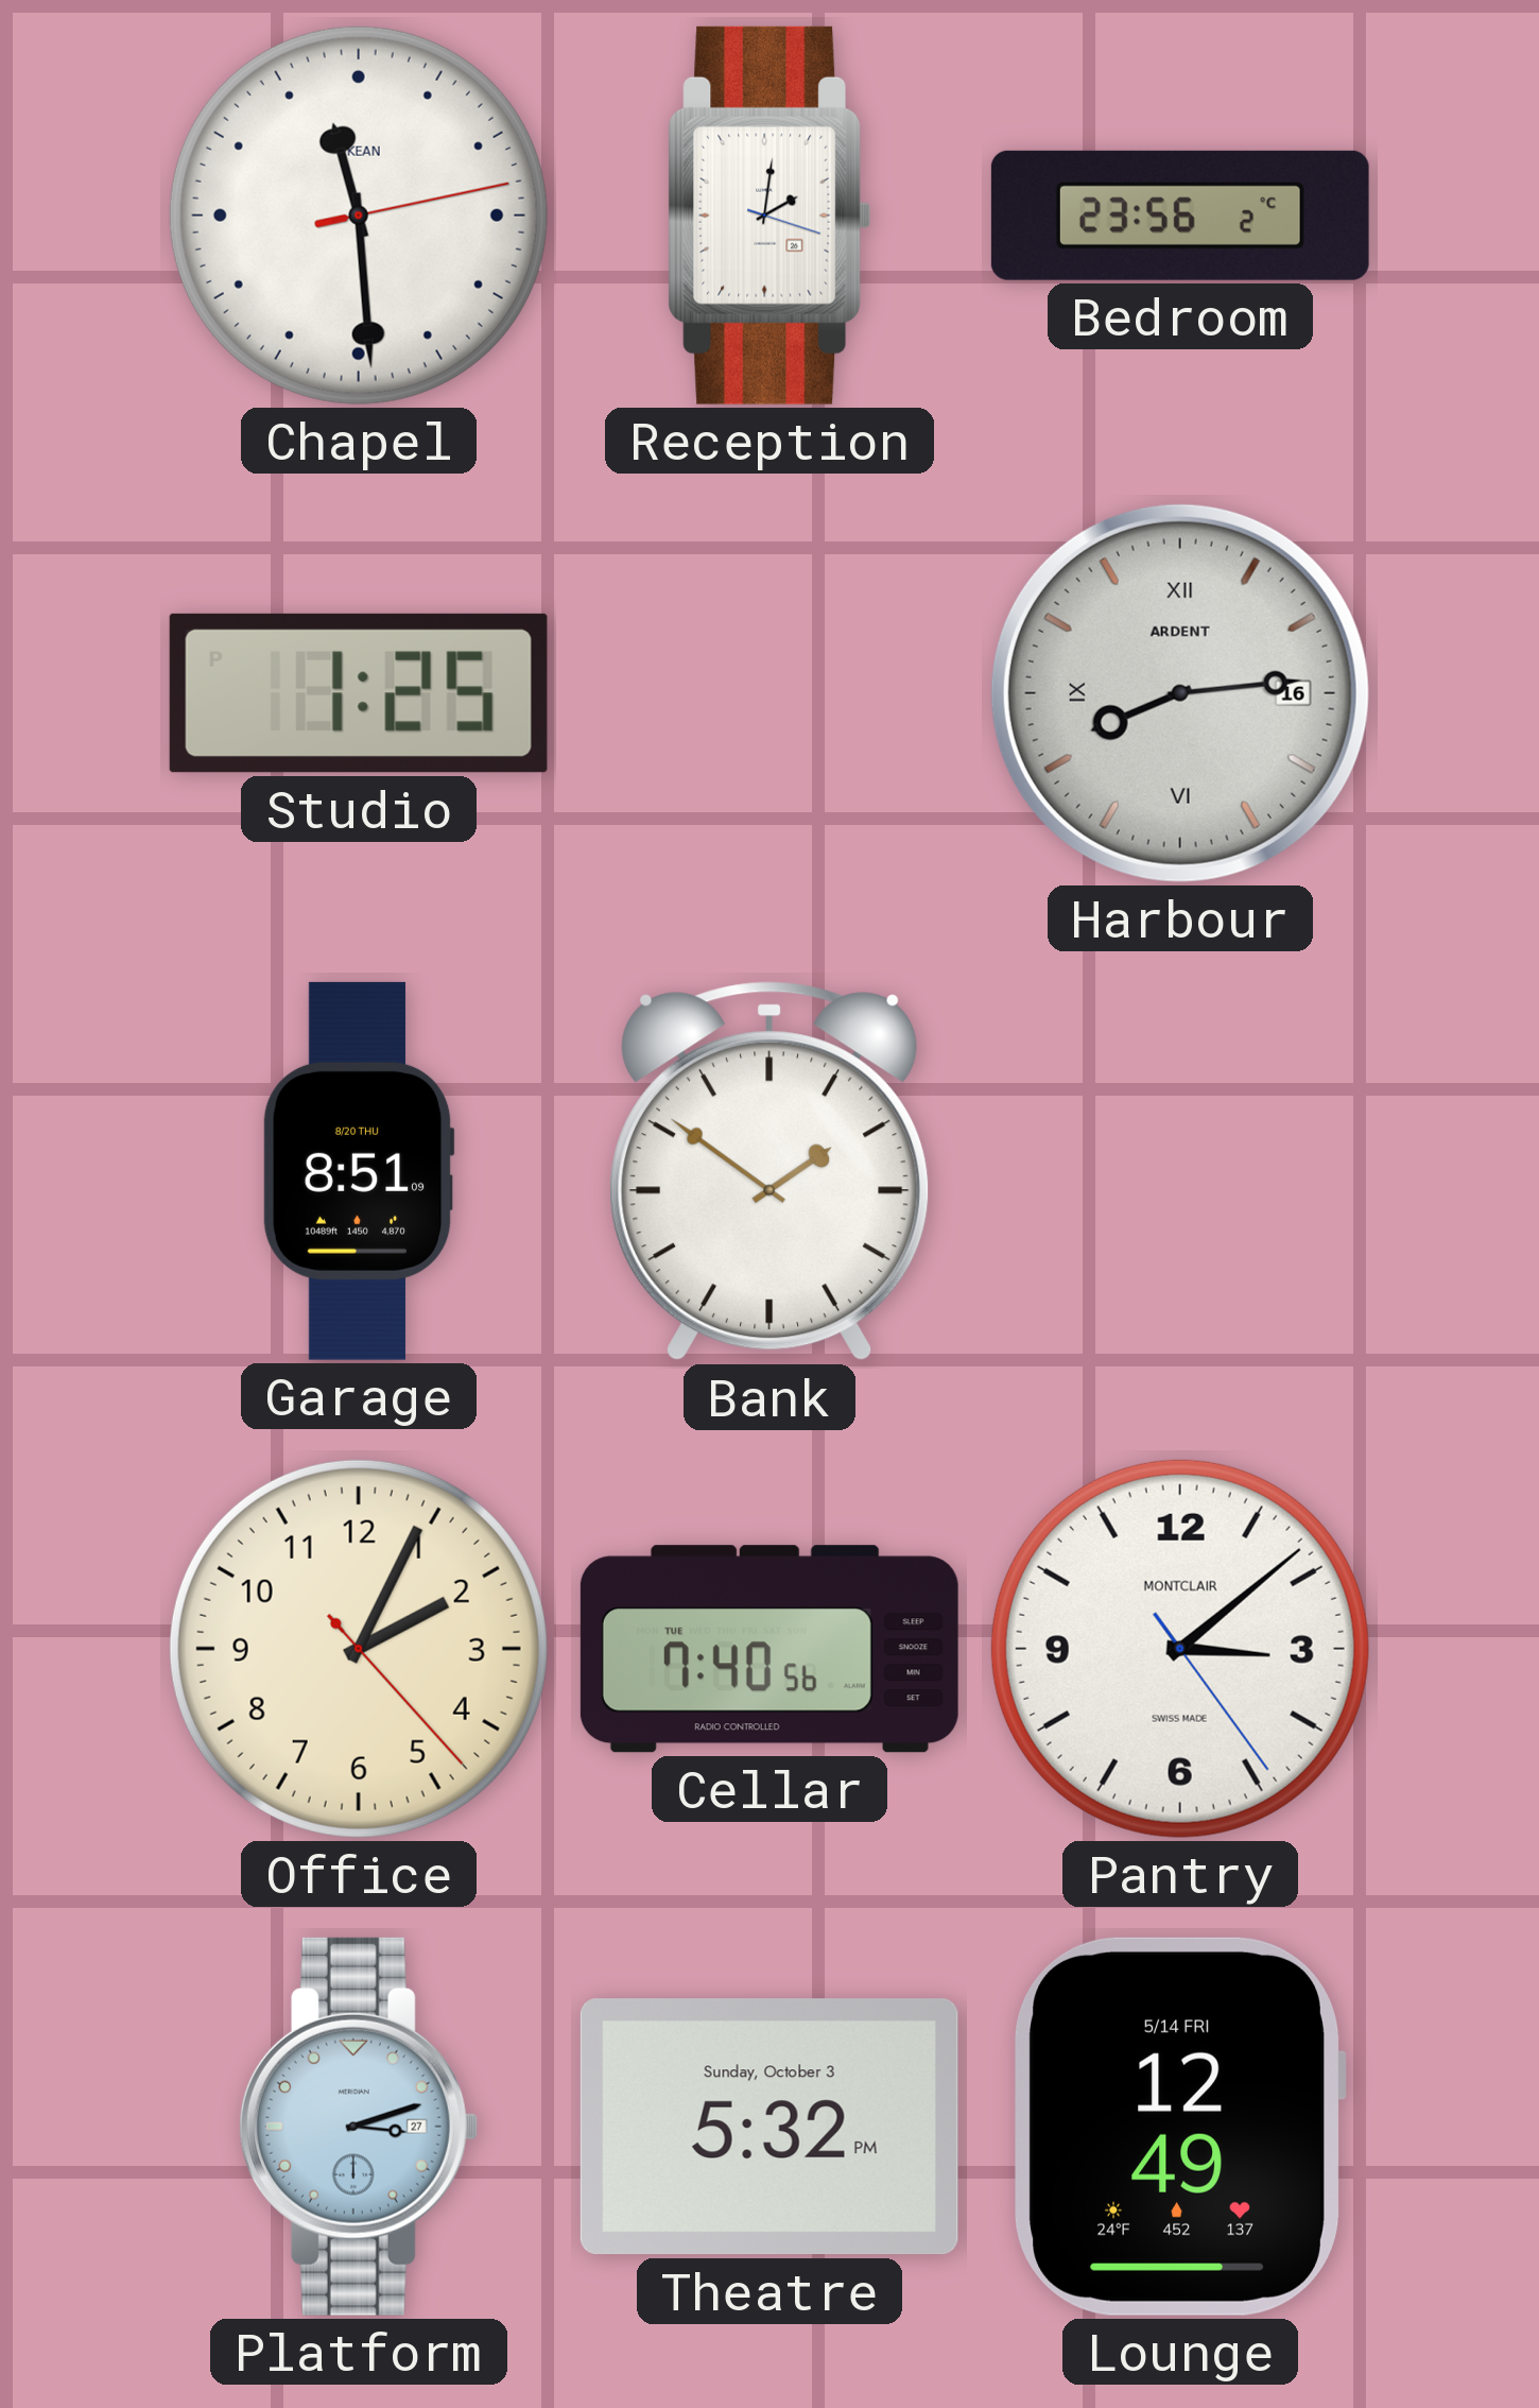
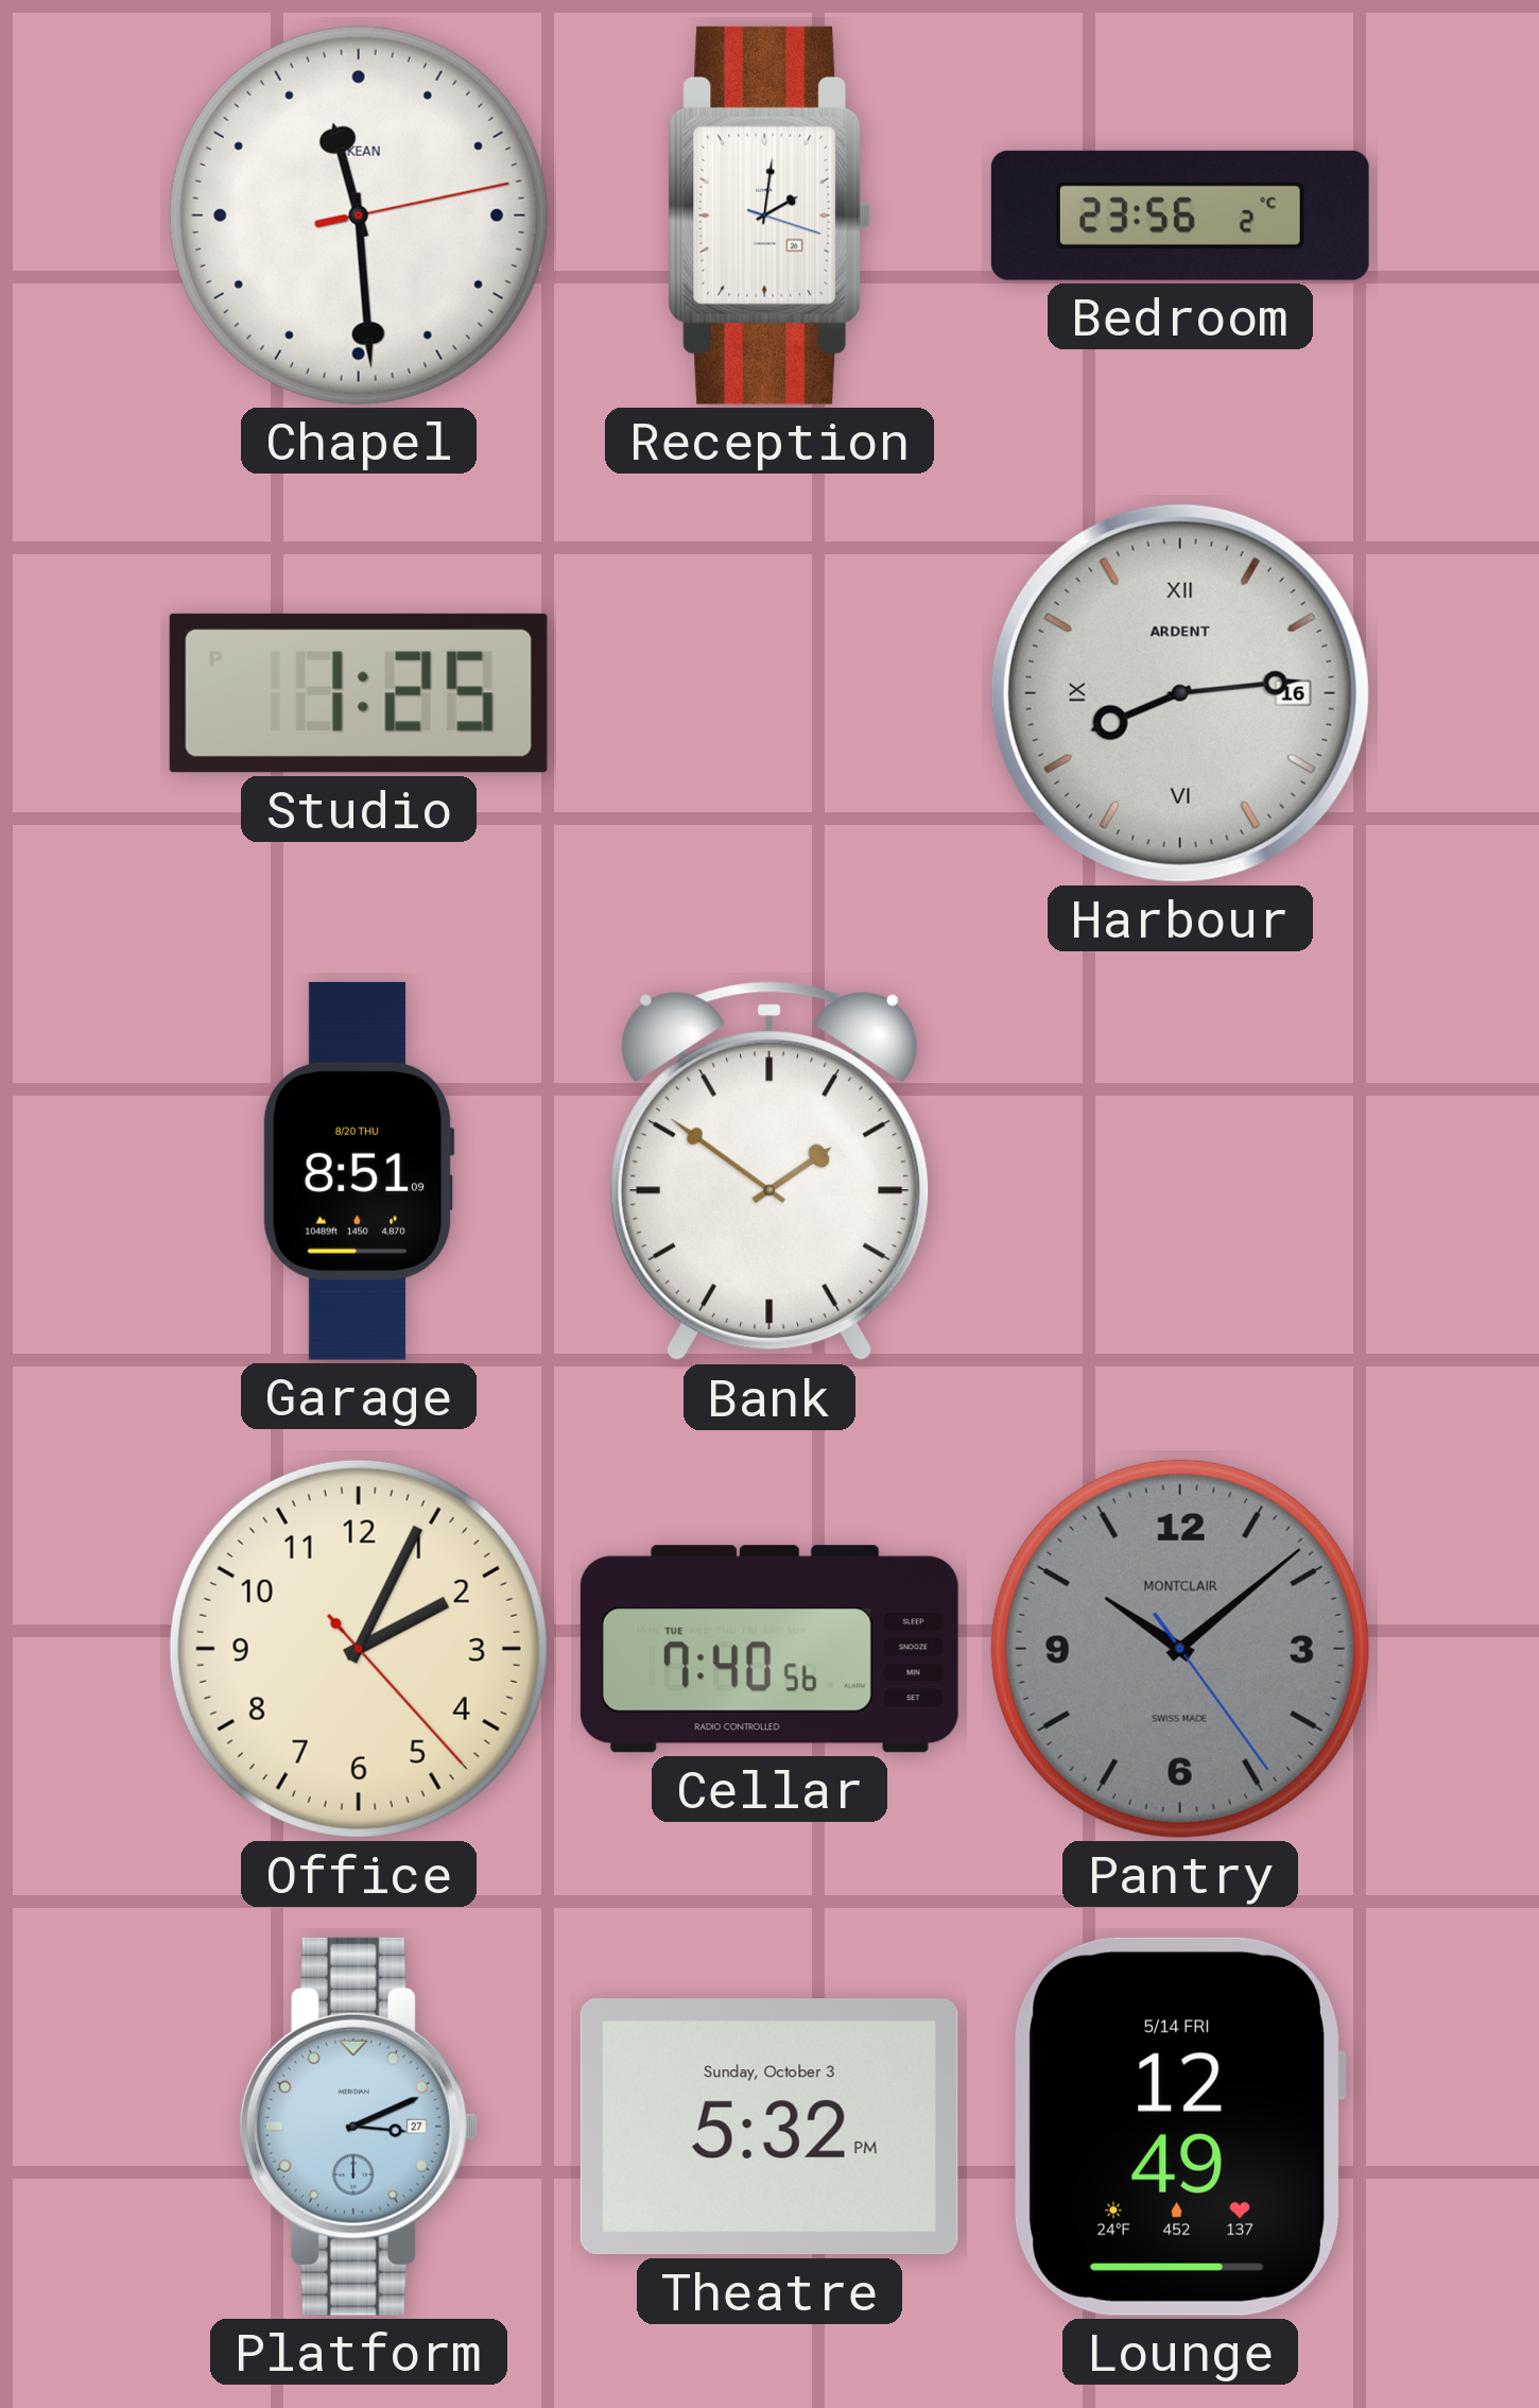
Pantry: 3:08 -> 10:08
Pantry dial: white -> grey
Platform: 3:12 -> 3:11
